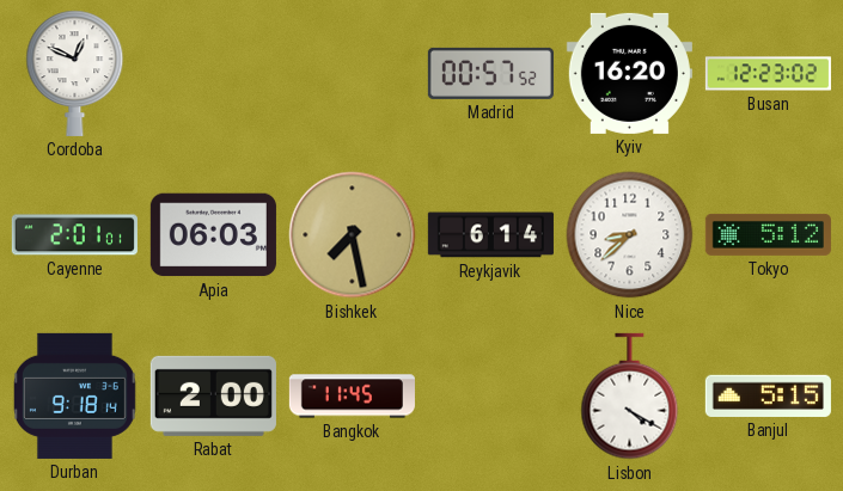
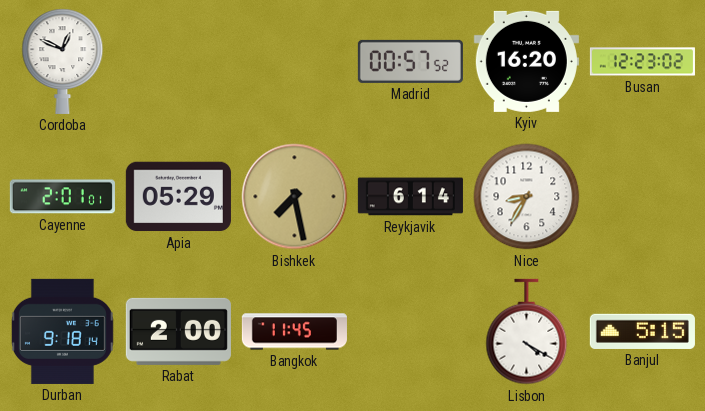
Apia: 06:03 -> 05:29
Nice: 8:38 -> 8:35
Tokyo: 5:12 -> none
